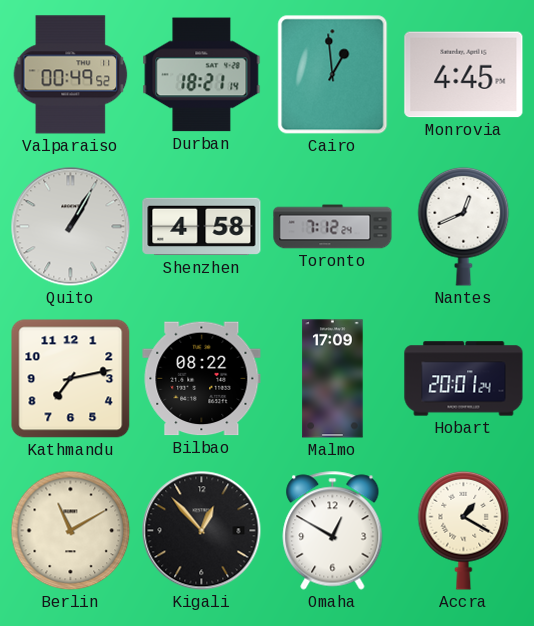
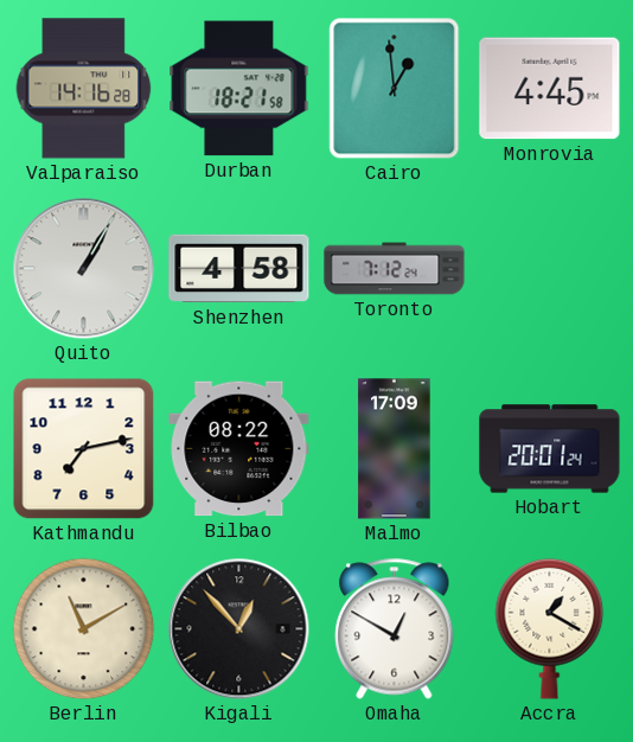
Valparaiso: 00:49 -> 14:16
Durban: 18:21:14 -> 18:21:58
Nantes: 12:41 -> none
